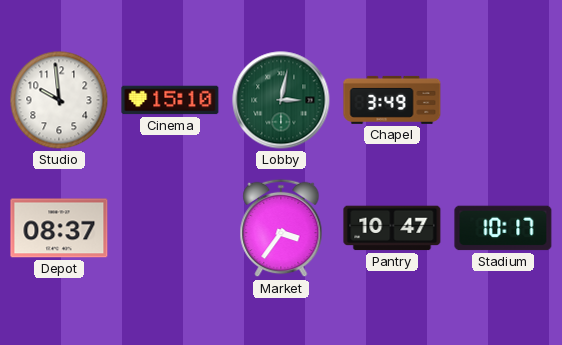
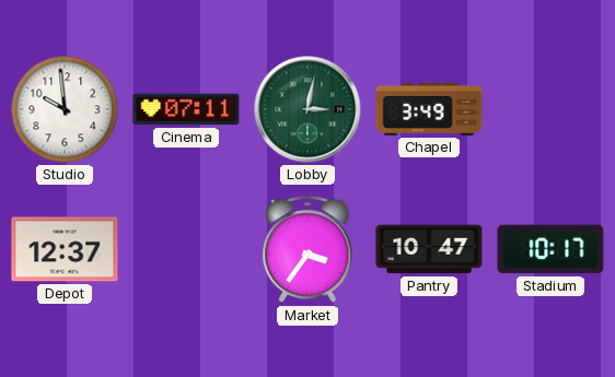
Cinema: 15:10 -> 07:11
Depot: 08:37 -> 12:37
